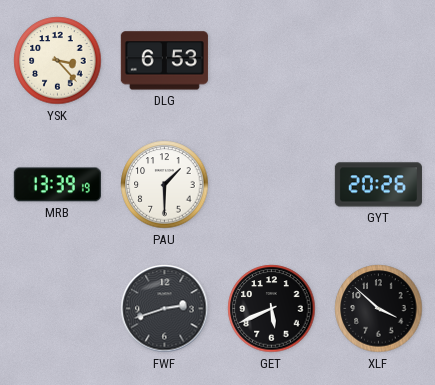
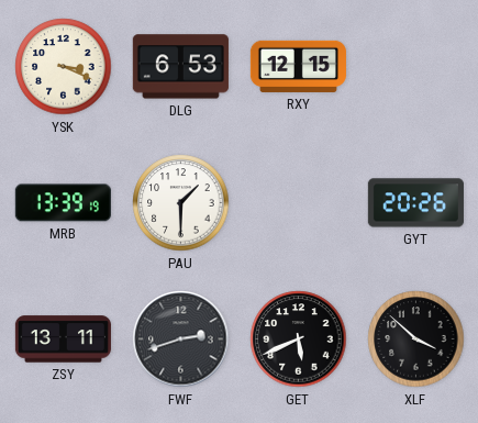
YSK: 3:23 -> 3:19
RXY: none -> 12:15
ZSY: none -> 13:11
